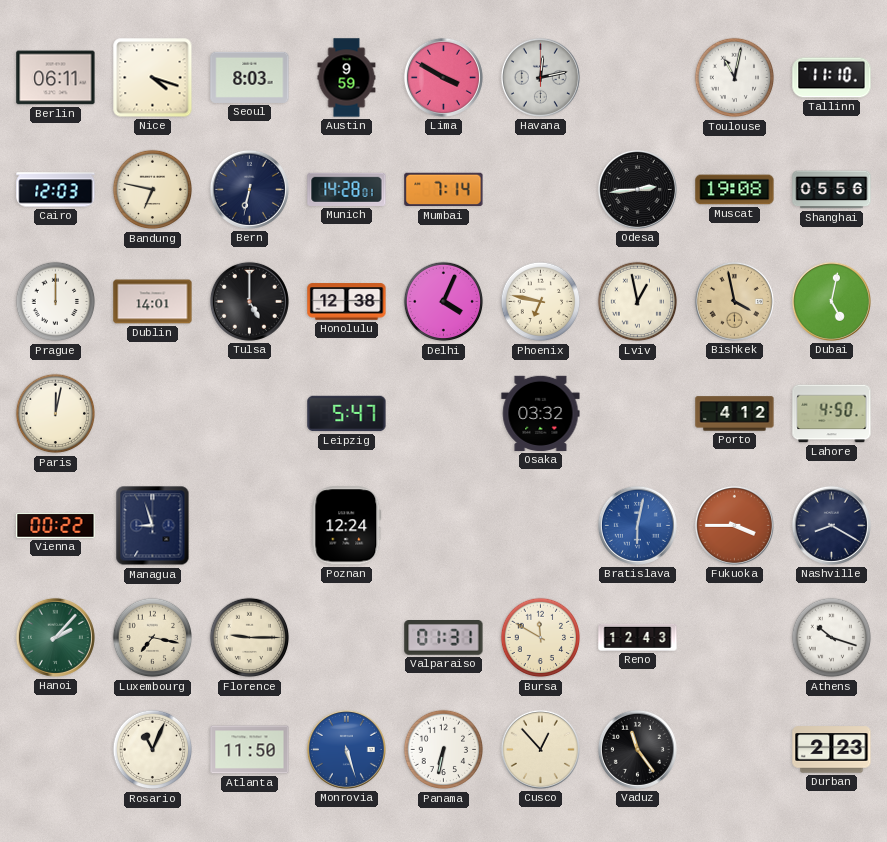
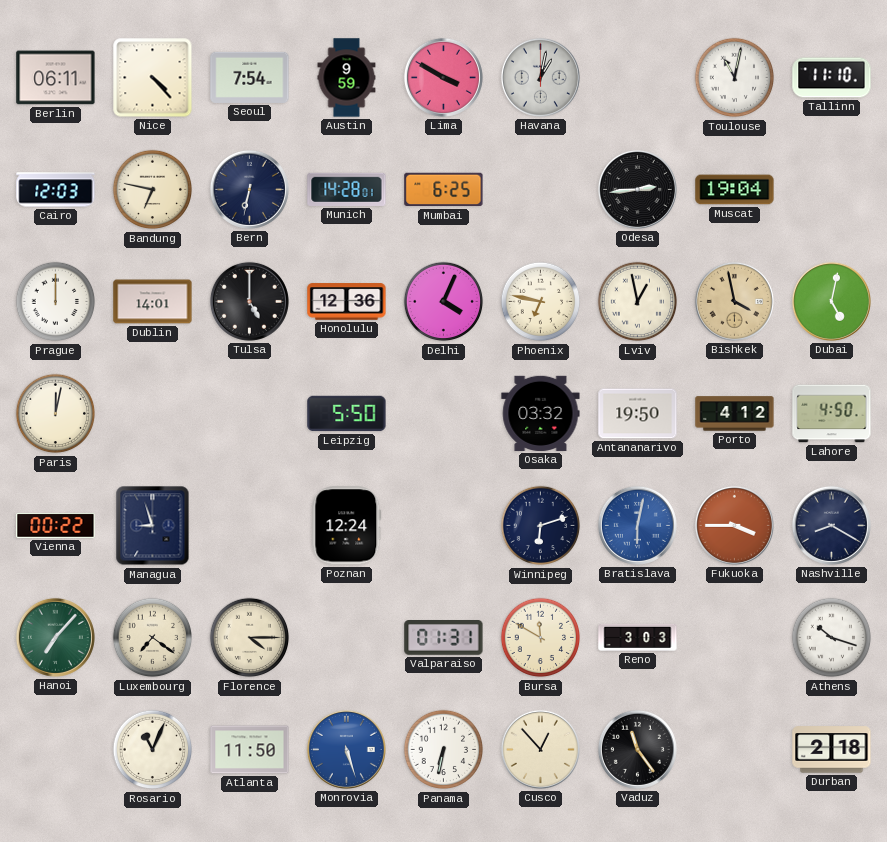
Nice: 4:18 -> 4:23
Seoul: 8:03 -> 7:54
Havana: 12:13 -> 1:02
Mumbai: 7:14 -> 6:25
Muscat: 19:08 -> 19:04
Shanghai: 05:56 -> none
Honolulu: 12:38 -> 12:36
Leipzig: 5:47 -> 5:50
Antananarivo: none -> 19:50
Winnipeg: none -> 6:12
Hanoi: 2:07 -> 7:07
Luxembourg: 7:17 -> 7:21
Florence: 9:15 -> 4:15
Reno: 12:43 -> 3:03
Durban: 2:23 -> 2:18
